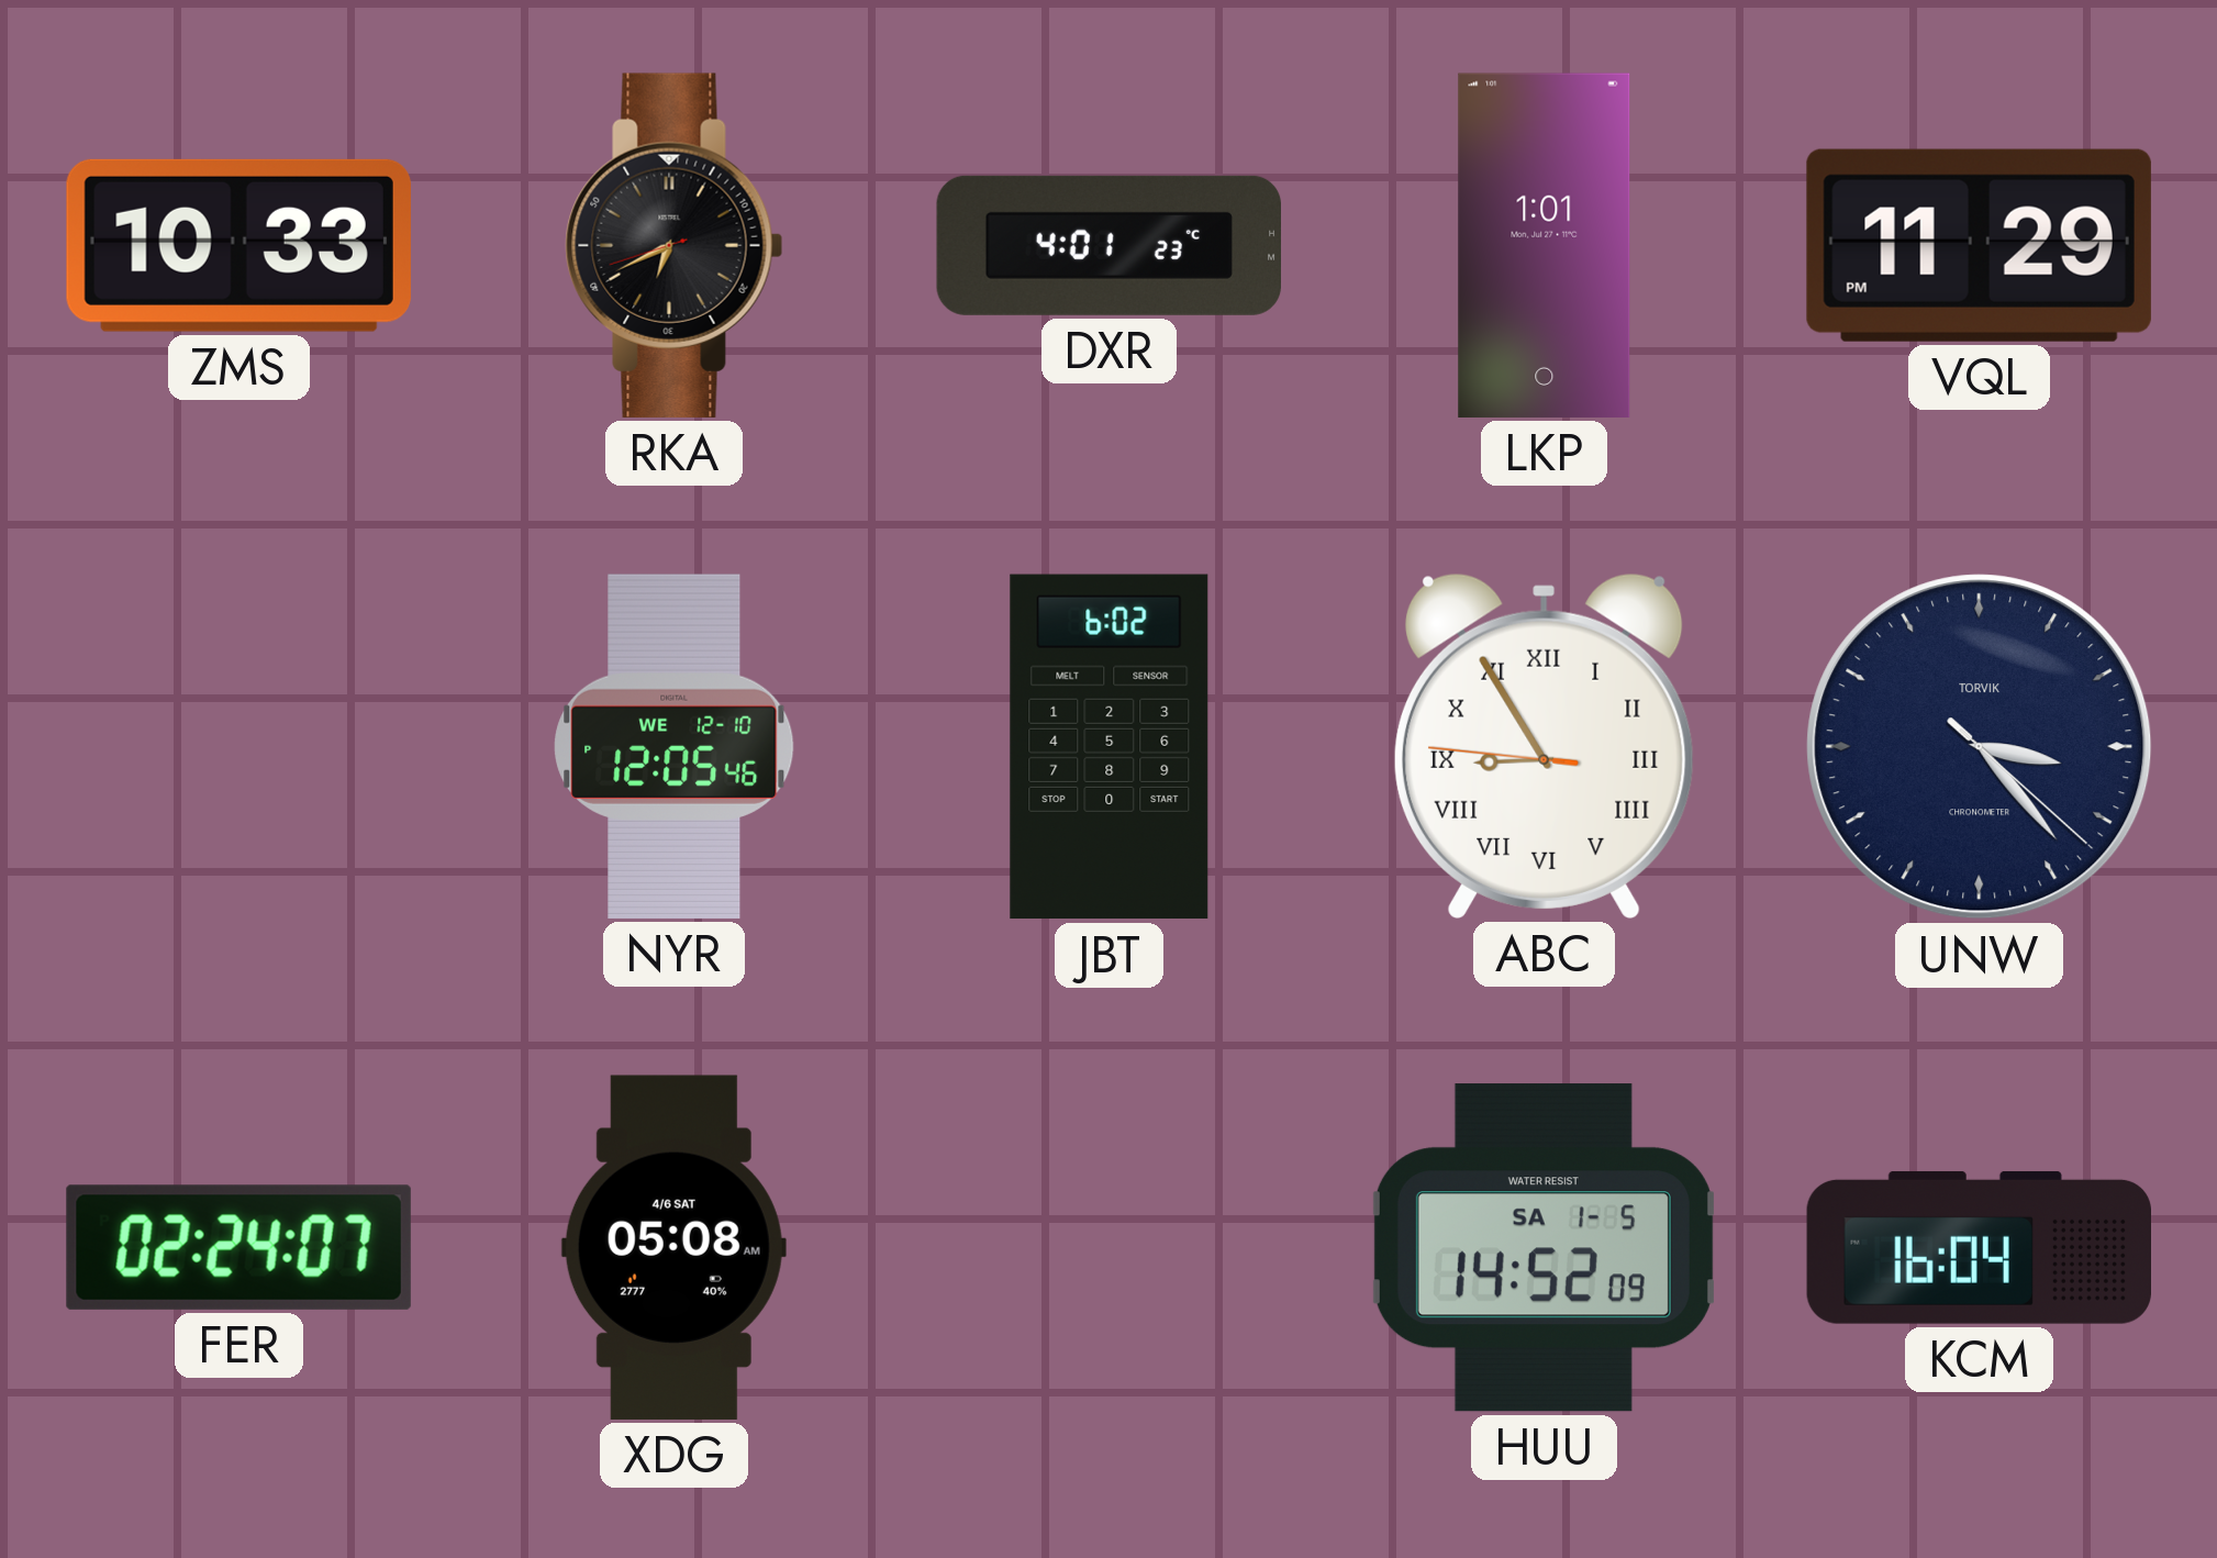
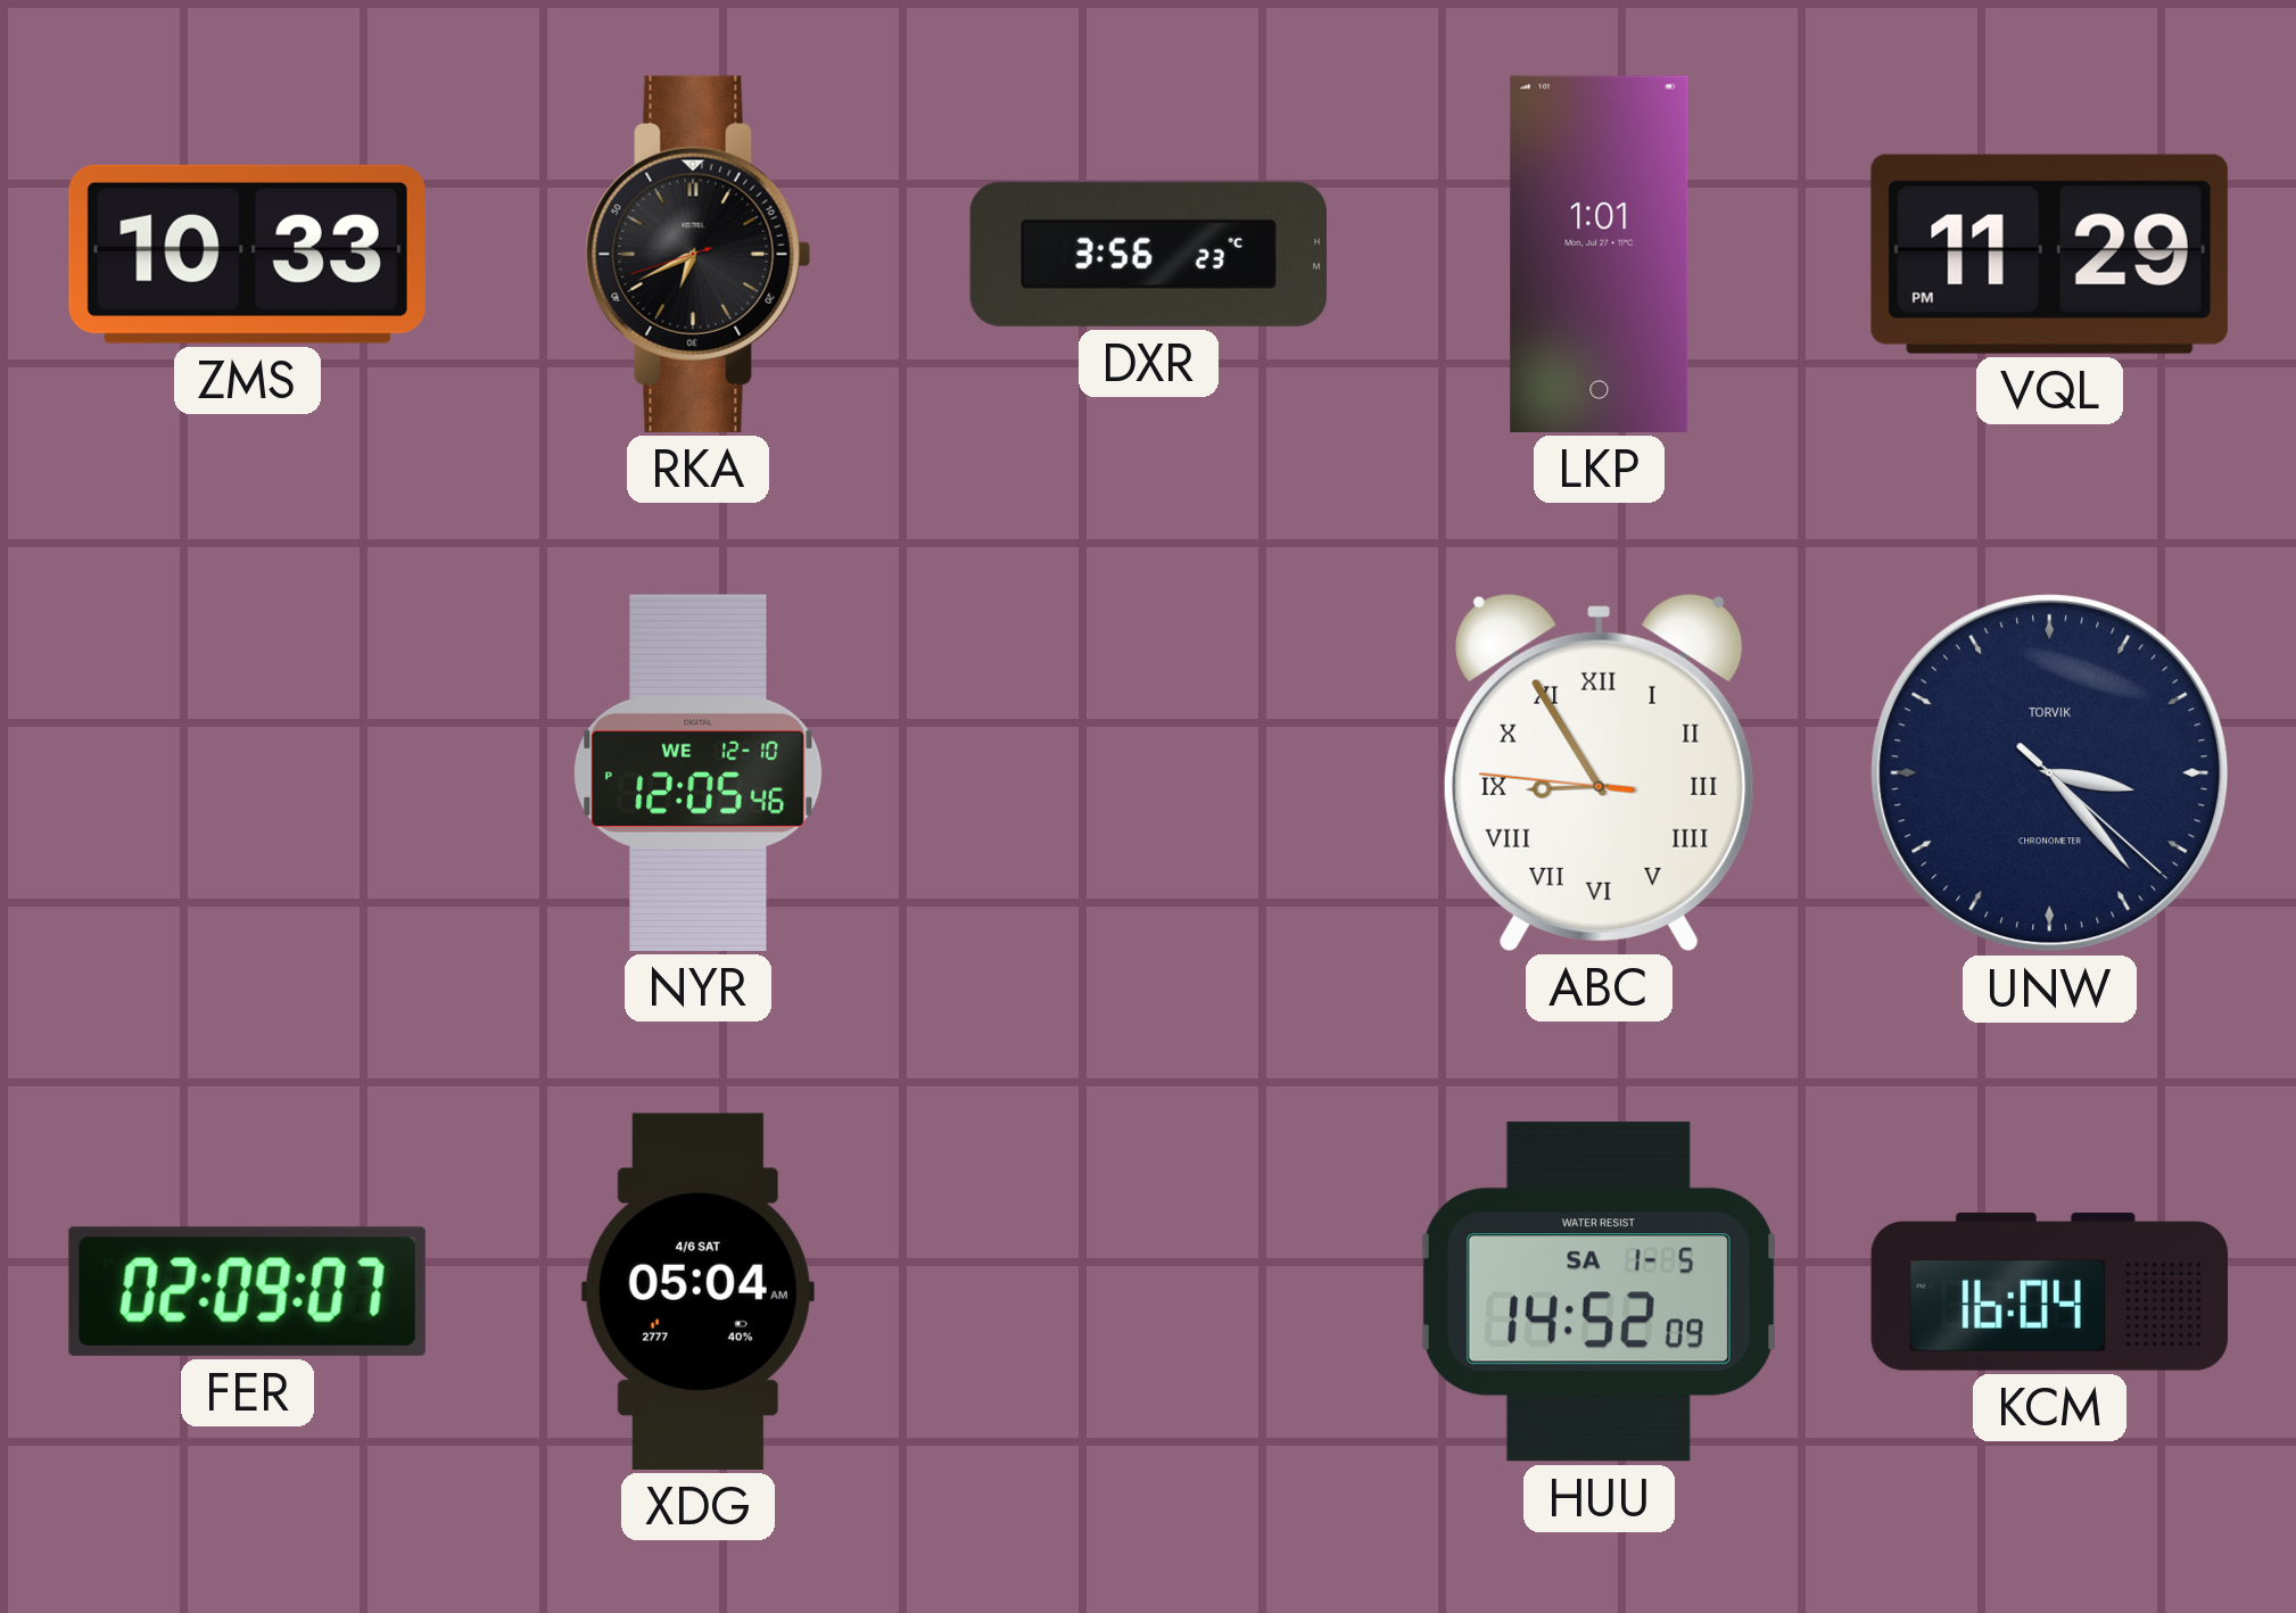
DXR: 4:01 -> 3:56
JBT: 6:02 -> none
FER: 02:24 -> 02:09
XDG: 05:08 -> 05:04
